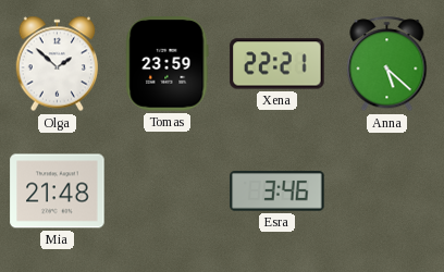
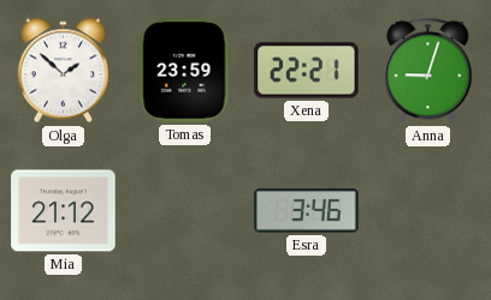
Anna: 5:22 -> 9:03
Mia: 21:48 -> 21:12
